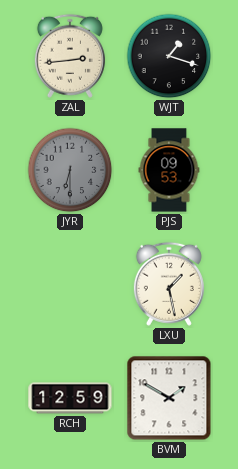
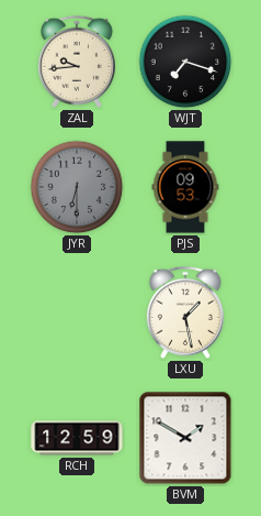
ZAL: 2:44 -> 9:44
WJT: 1:18 -> 7:18
